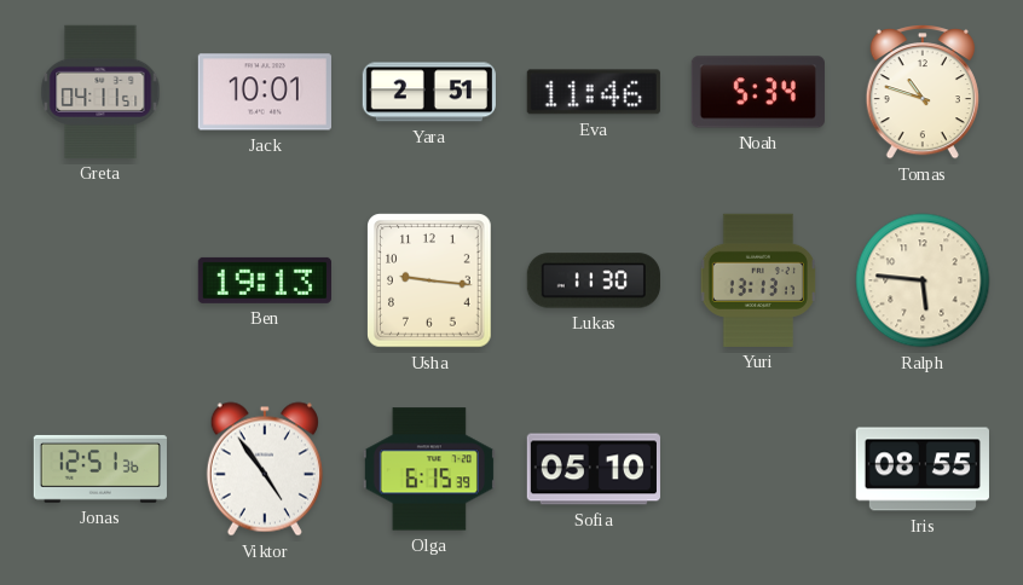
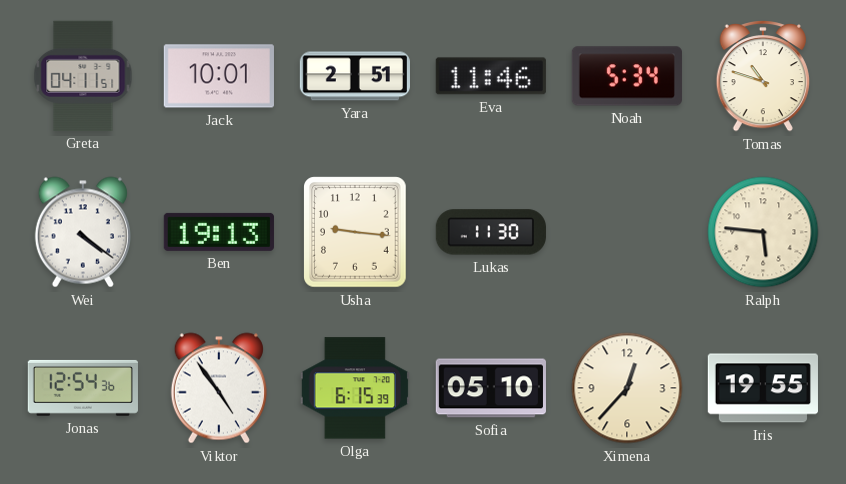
Wei: none -> 4:21
Yuri: 13:13 -> none
Jonas: 12:51 -> 12:54
Ximena: none -> 12:37
Iris: 08:55 -> 19:55
